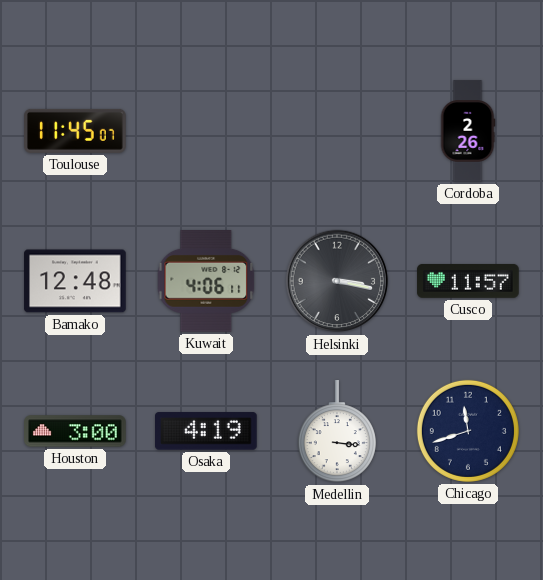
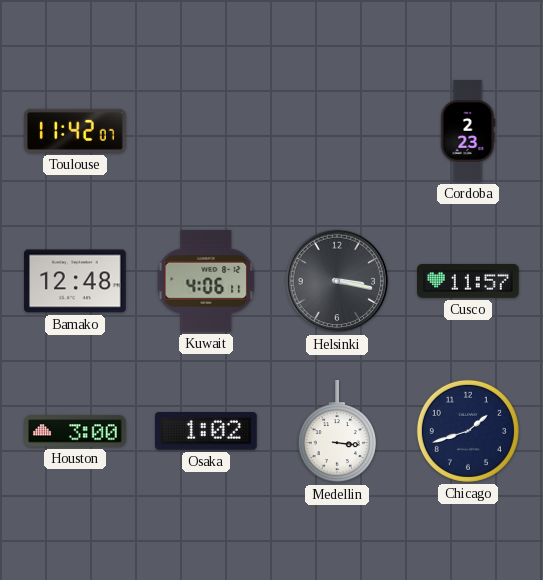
Toulouse: 11:45 -> 11:42
Cordoba: 2:26 -> 2:23
Osaka: 4:19 -> 1:02
Chicago: 11:42 -> 1:42
